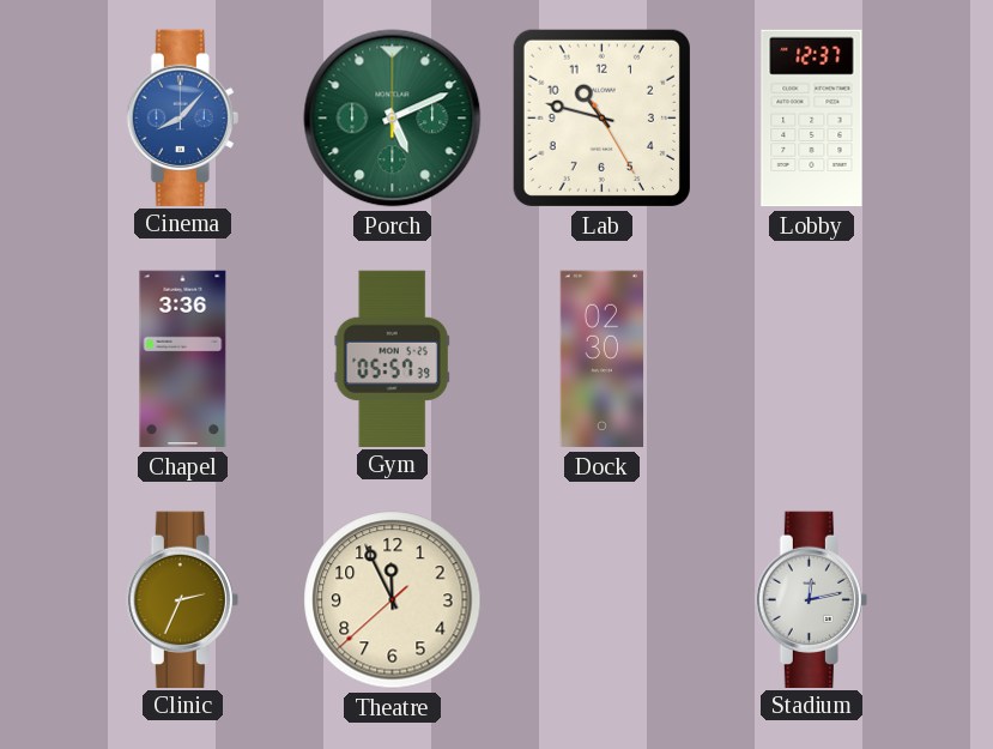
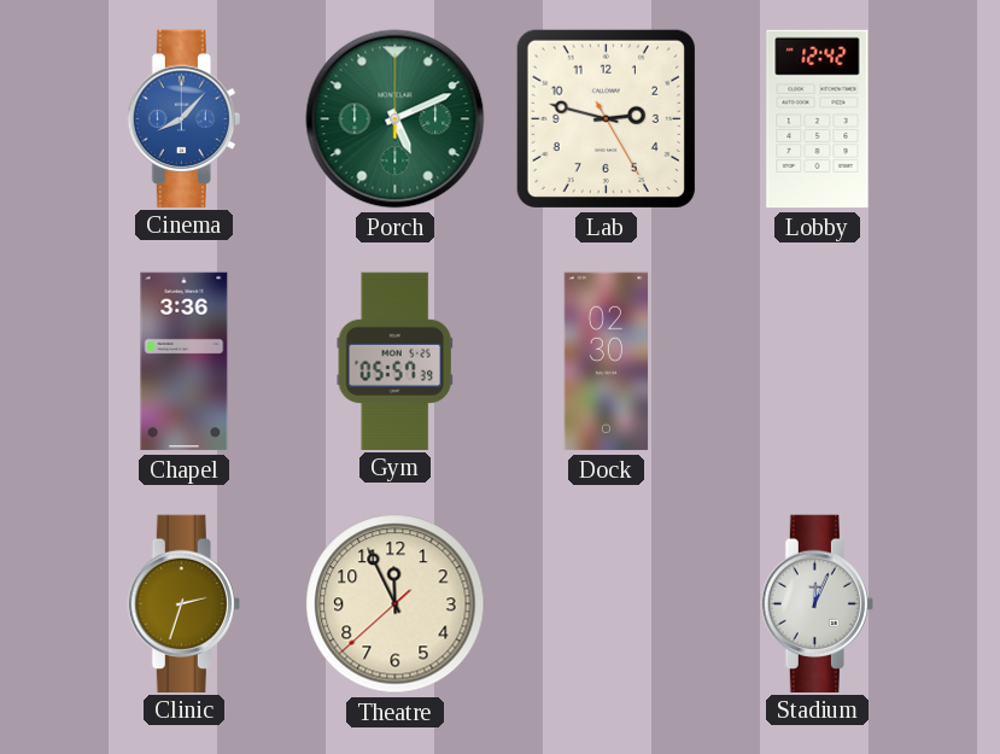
Lab: 10:47 -> 2:47
Lobby: 12:37 -> 12:42
Clinic: 2:34 -> 2:33
Stadium: 12:13 -> 12:04
